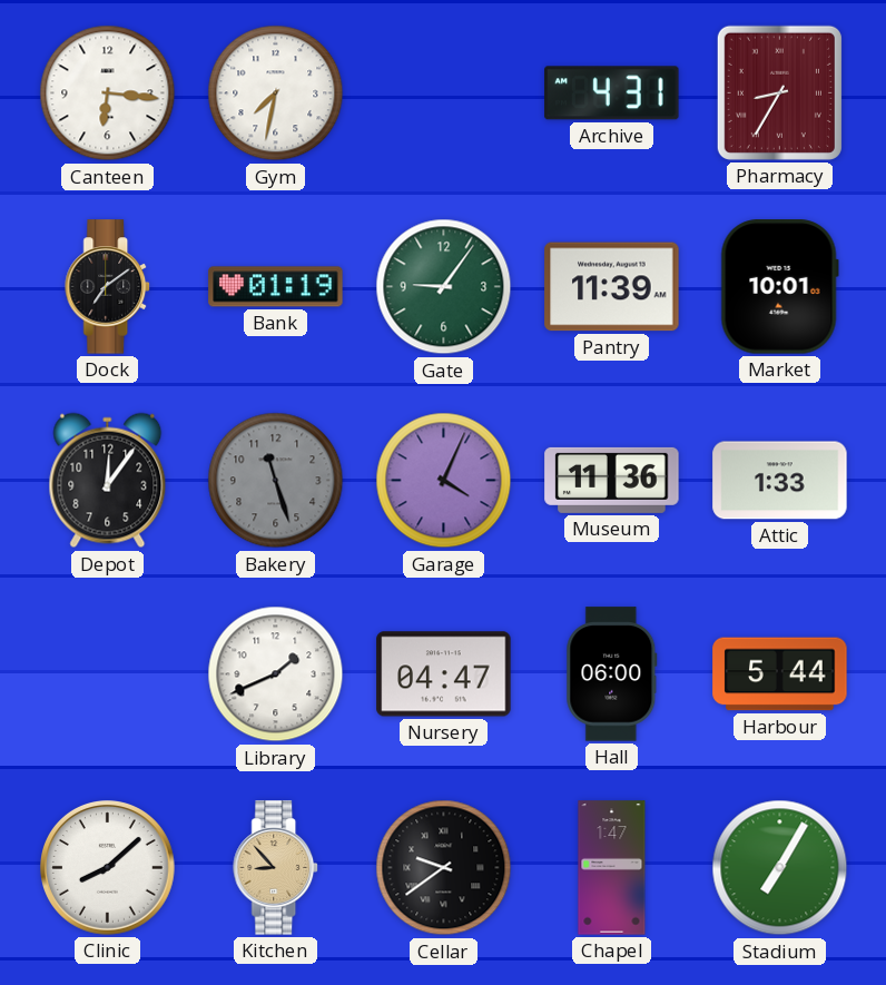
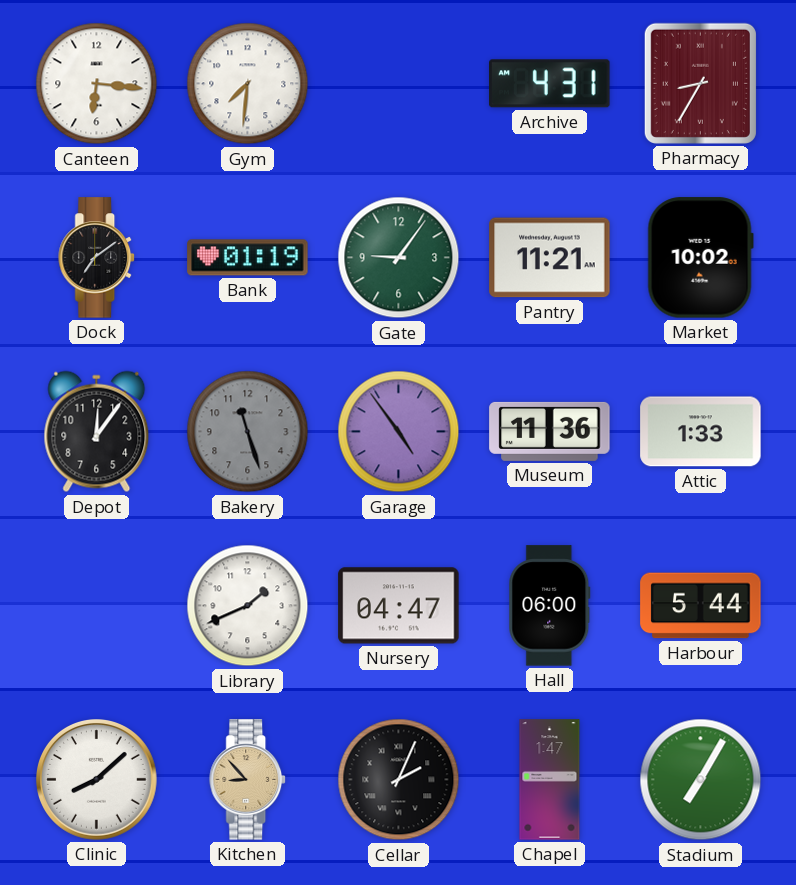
Gym: 7:32 -> 7:31
Pantry: 11:39 -> 11:21
Market: 10:01 -> 10:02
Garage: 4:04 -> 4:54
Cellar: 9:39 -> 2:04
